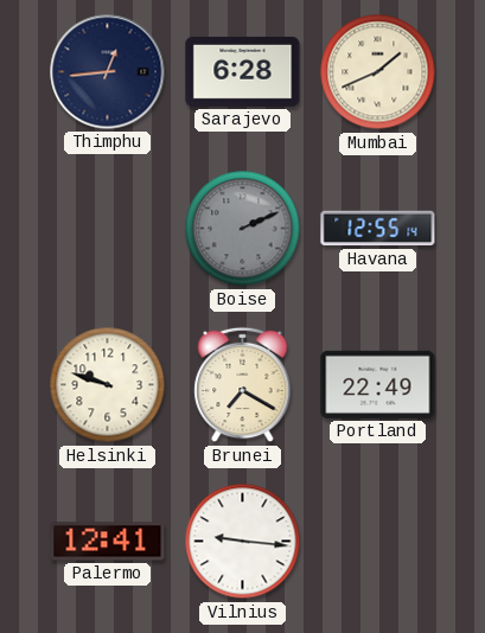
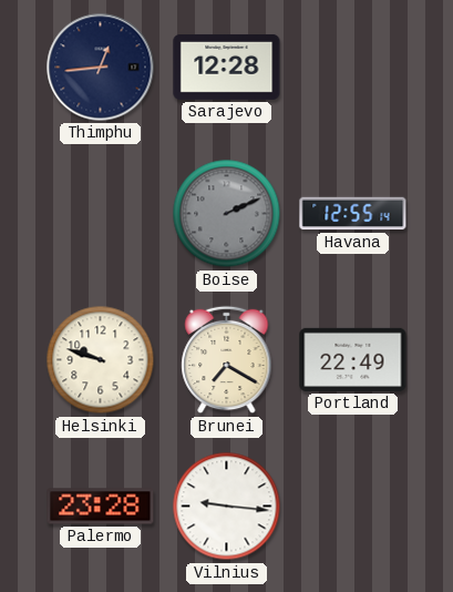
Sarajevo: 6:28 -> 12:28
Mumbai: 1:41 -> none
Palermo: 12:41 -> 23:28
